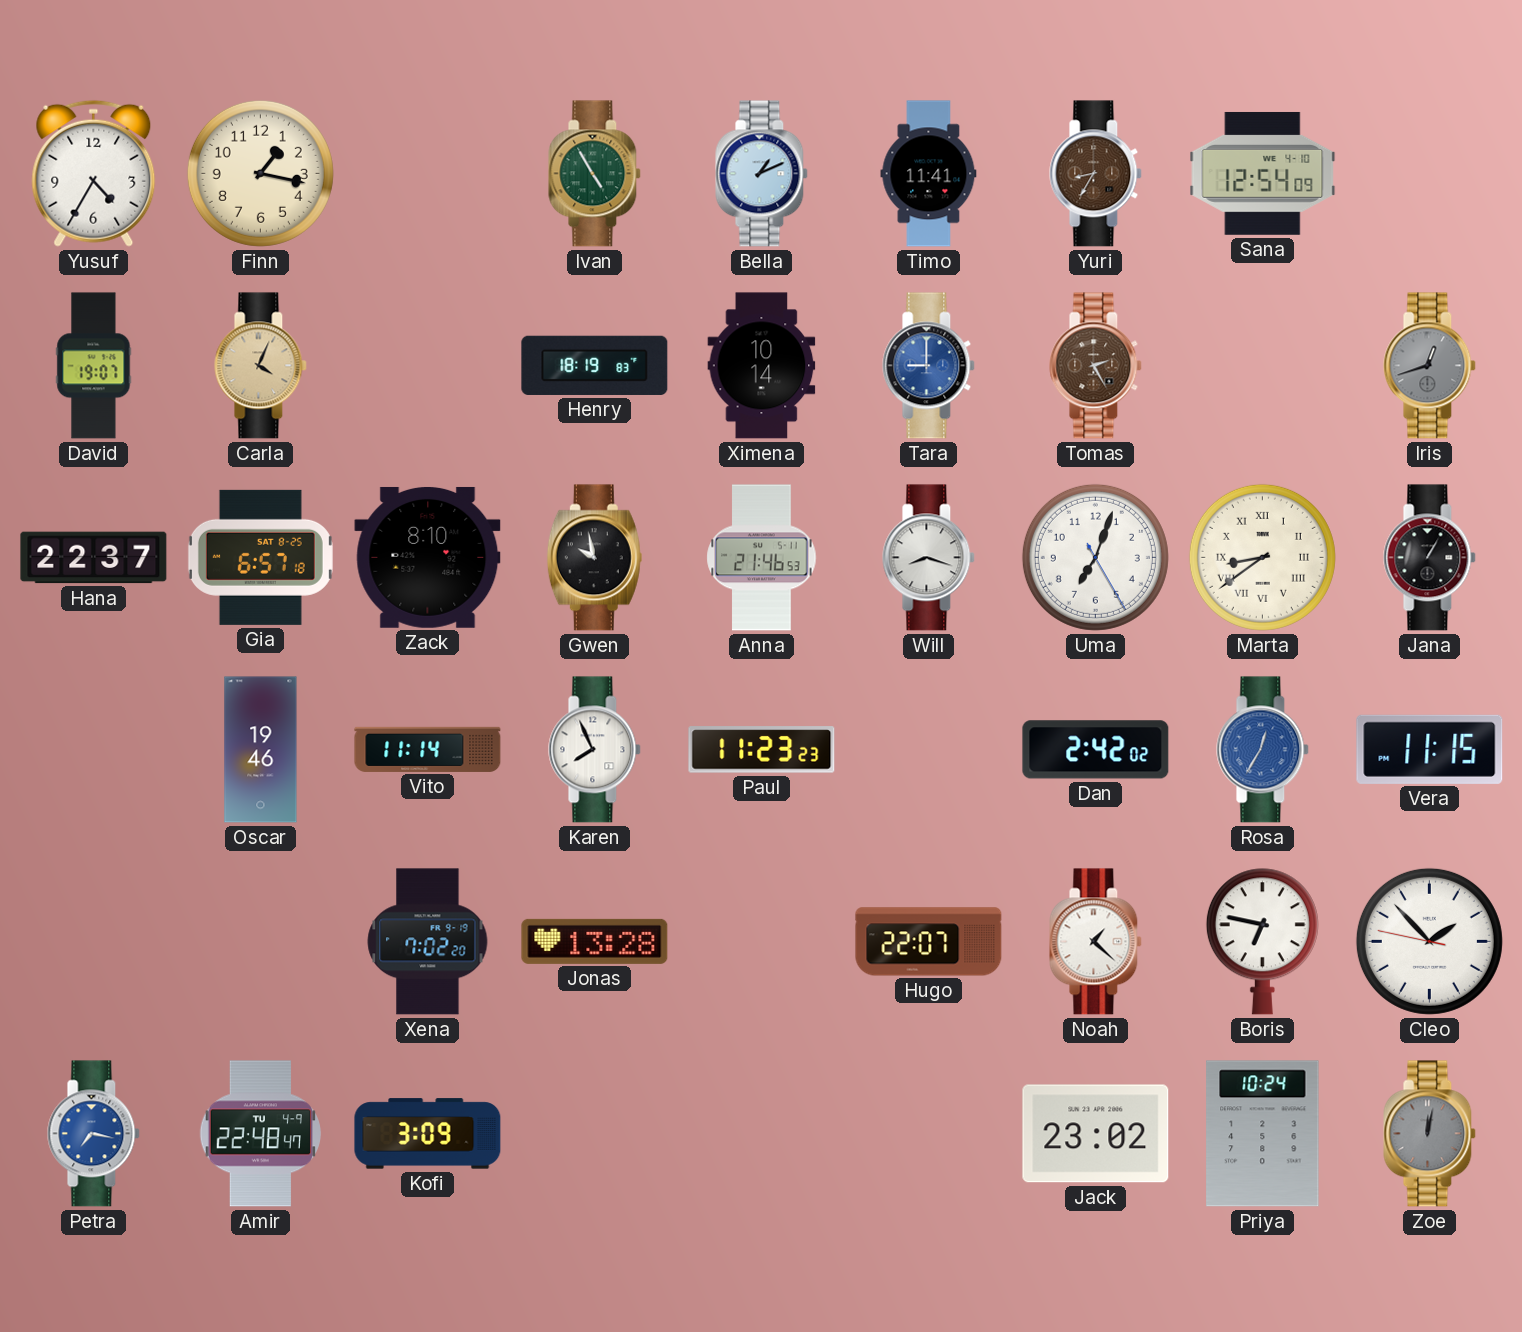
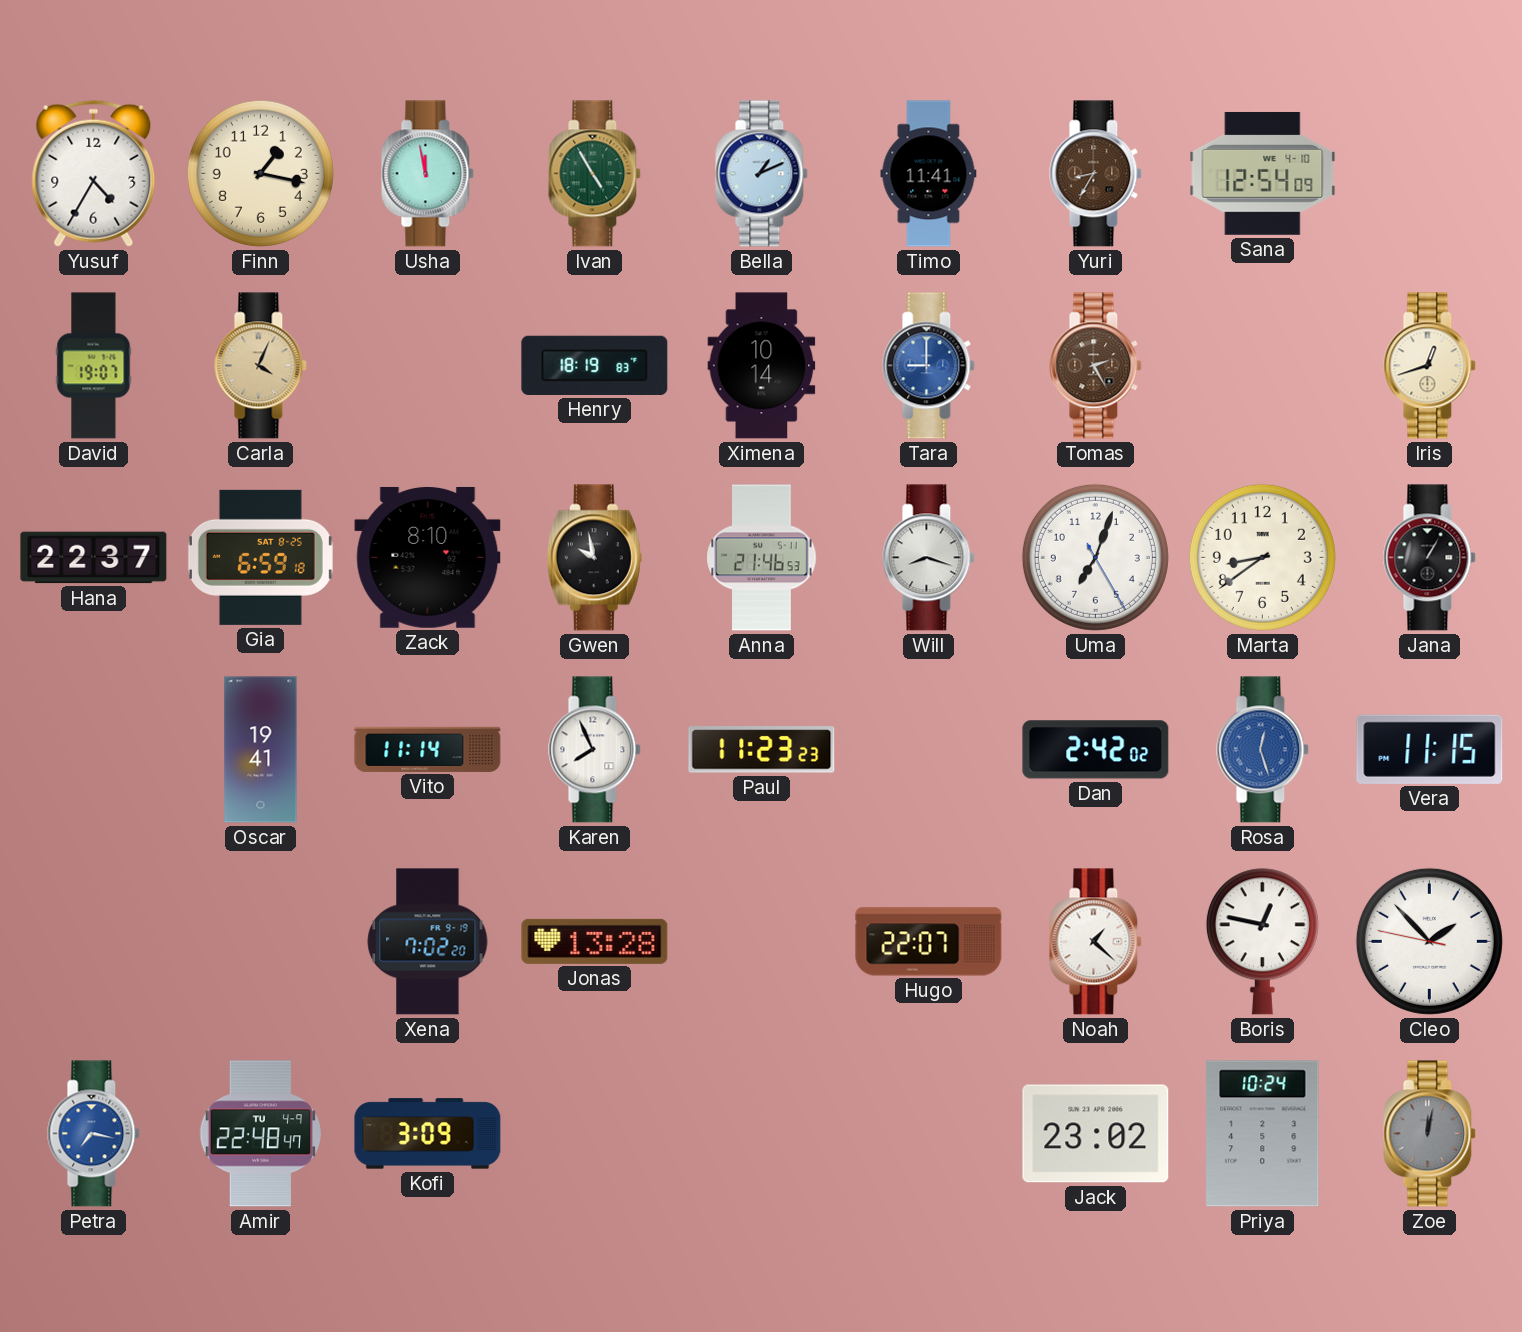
Usha: none -> 11:58
Iris dial: grey -> cream
Gia: 6:57 -> 6:59
Marta numerals: Roman -> Arabic
Oscar: 19:46 -> 19:41
Rosa: 12:35 -> 12:27
Boris: 6:47 -> 12:47
